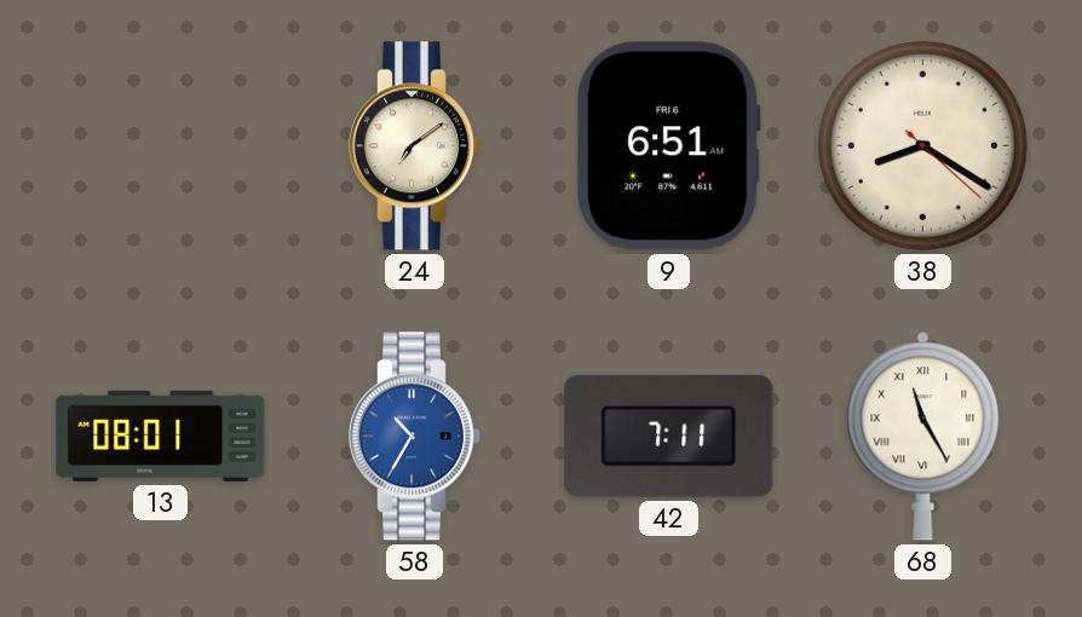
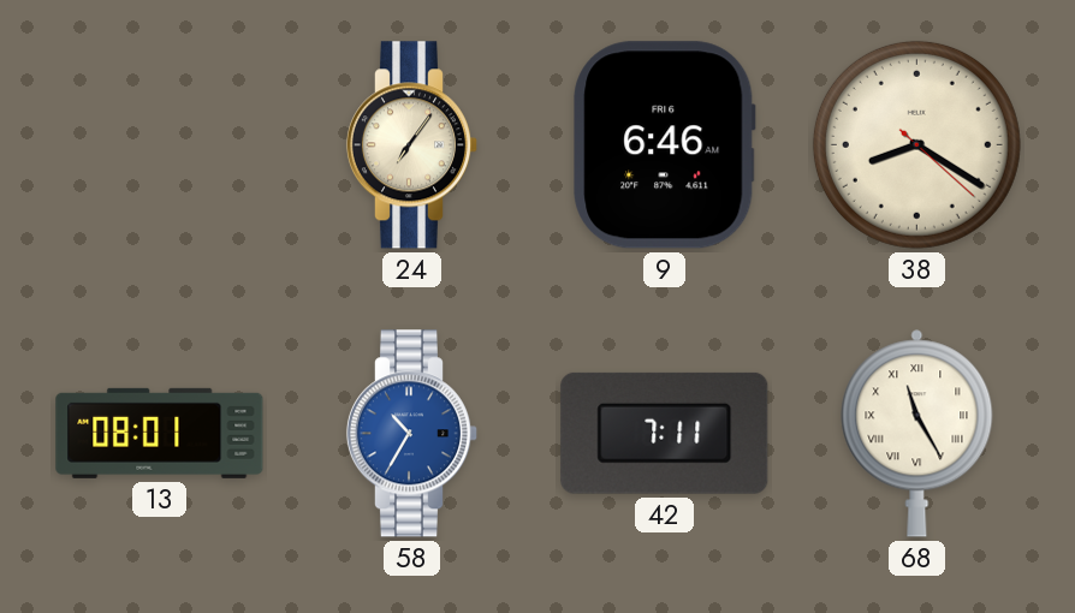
24: 7:09 -> 7:06
9: 6:51 -> 6:46
